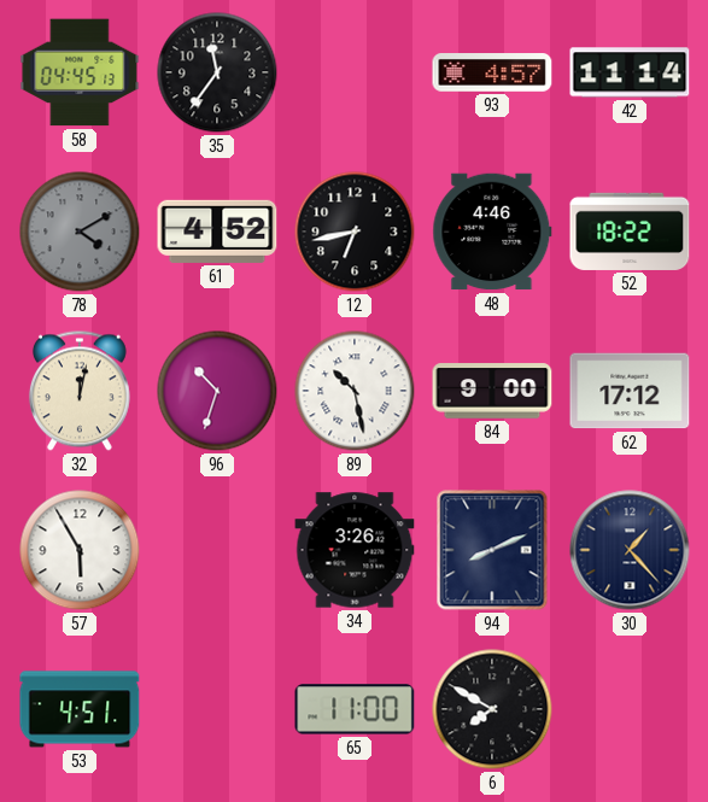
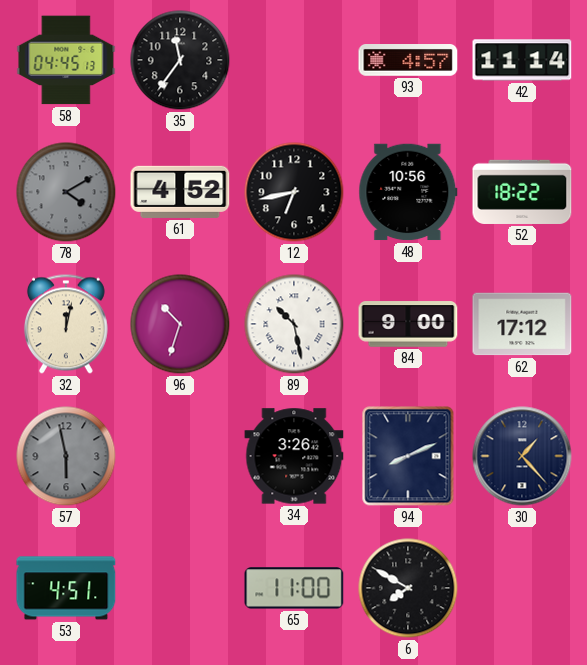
48: 4:46 -> 10:56
57: 5:55 -> 5:58
57 dial: white -> grey
